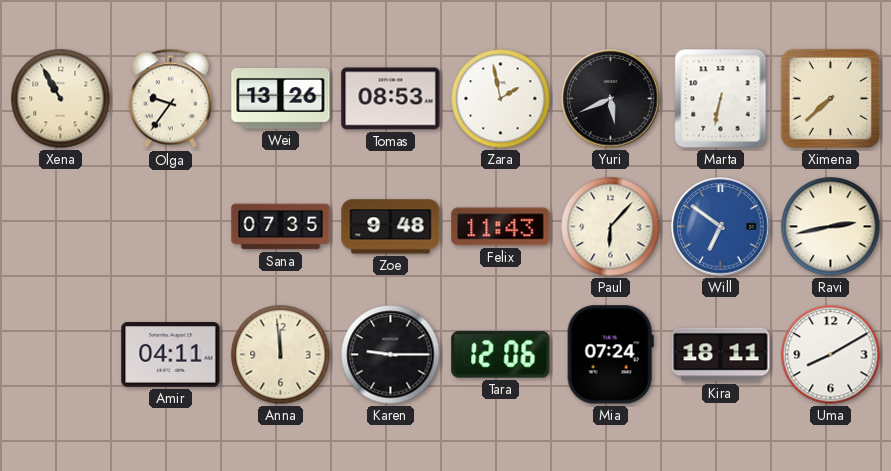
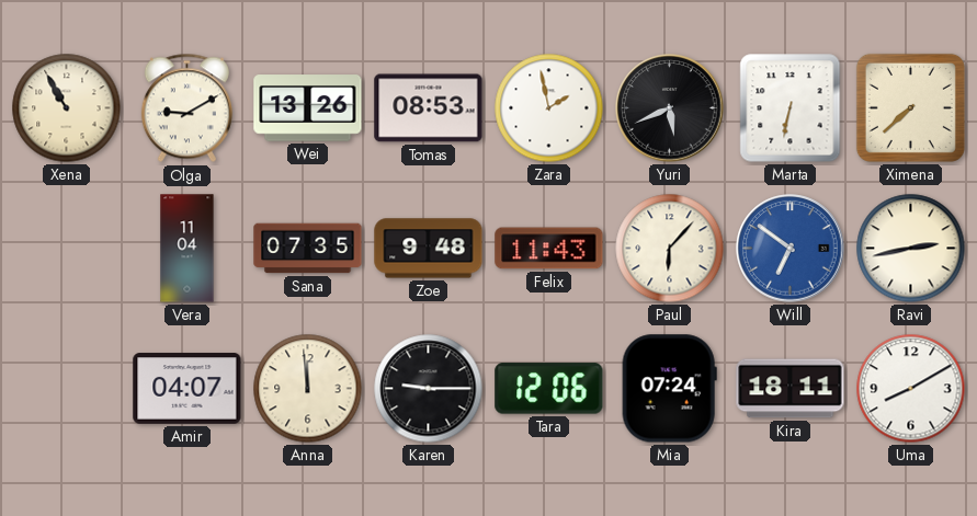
Olga: 9:36 -> 9:10
Vera: none -> 11:04
Amir: 04:11 -> 04:07
